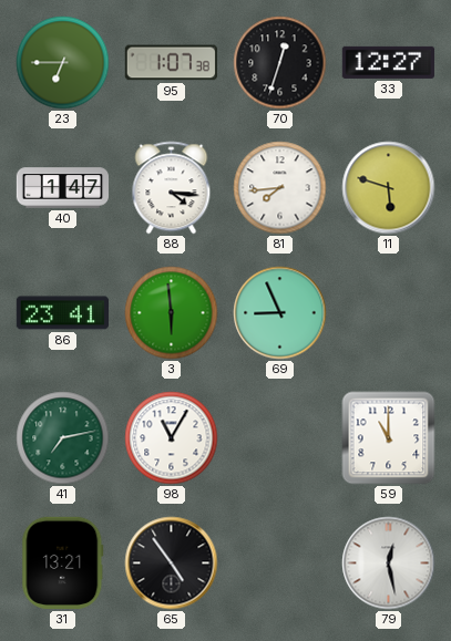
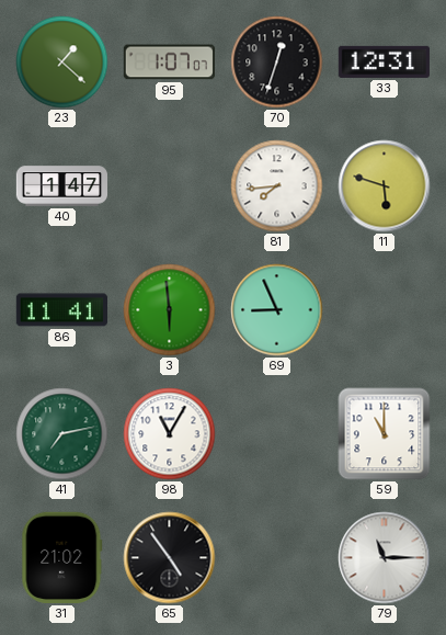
23: 6:45 -> 1:22
95: 1:07:38 -> 1:07:07
33: 12:27 -> 12:31
88: 4:16 -> none
86: 23:41 -> 11:41
31: 13:21 -> 21:02
79: 12:28 -> 11:15
